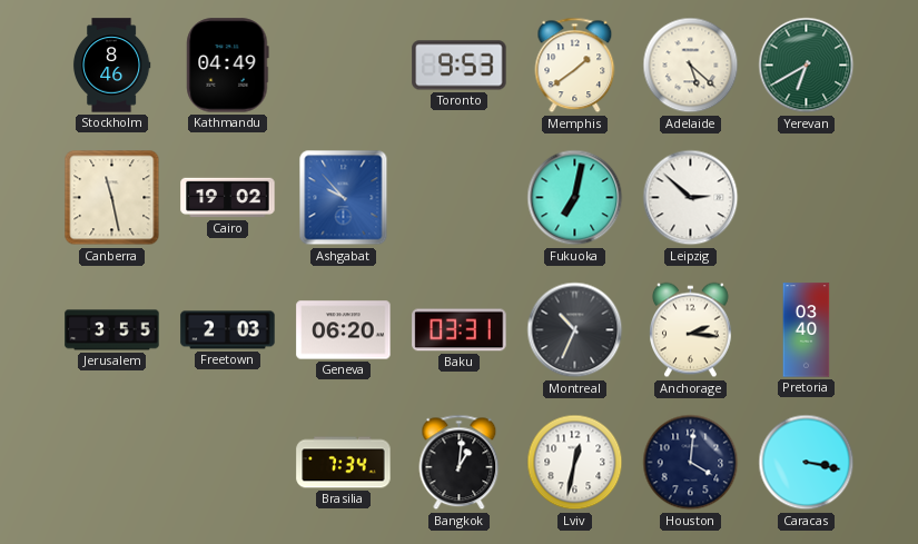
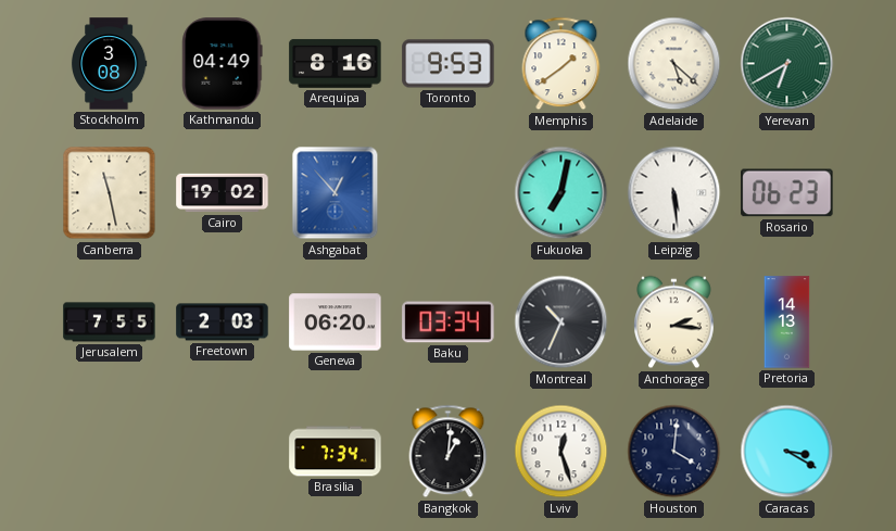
Stockholm: 8:46 -> 3:08
Arequipa: none -> 8:16
Ashgabat: 9:53 -> 12:53
Leipzig: 2:52 -> 5:29
Rosario: none -> 06:23
Jerusalem: 3:55 -> 7:55
Baku: 03:31 -> 03:34
Pretoria: 03:40 -> 14:13
Lviv: 12:32 -> 12:27
Caracas: 3:17 -> 3:20
